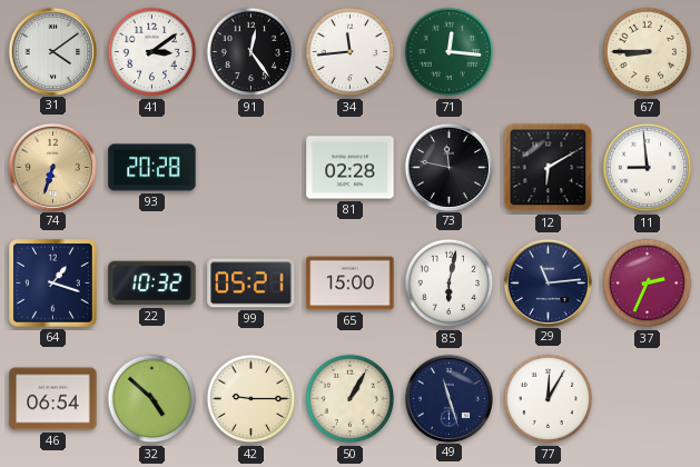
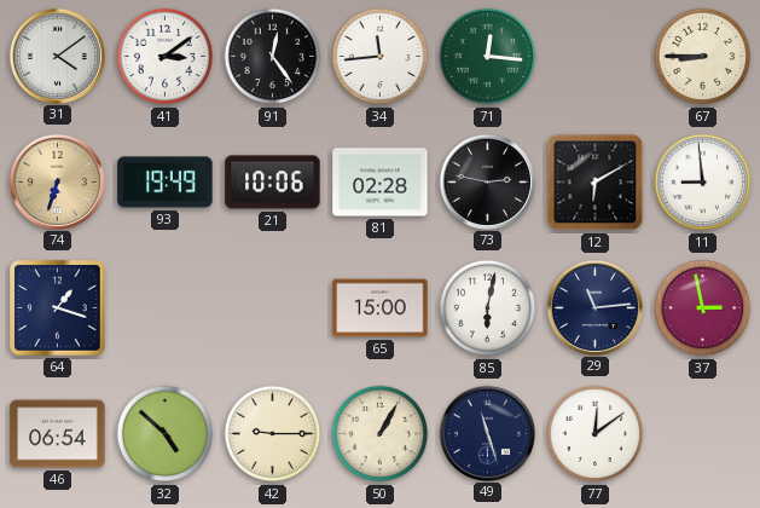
93: 20:28 -> 19:49
21: none -> 10:06
73: 11:47 -> 2:47
22: 10:32 -> none
99: 05:21 -> none
37: 2:34 -> 2:58
77: 12:05 -> 12:09
